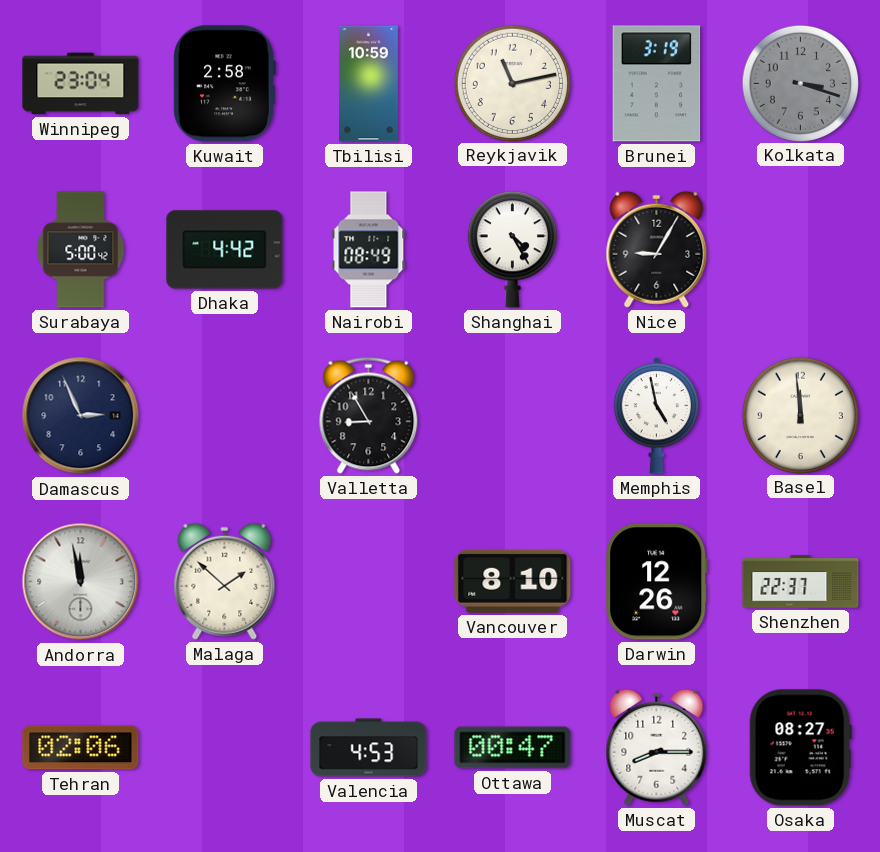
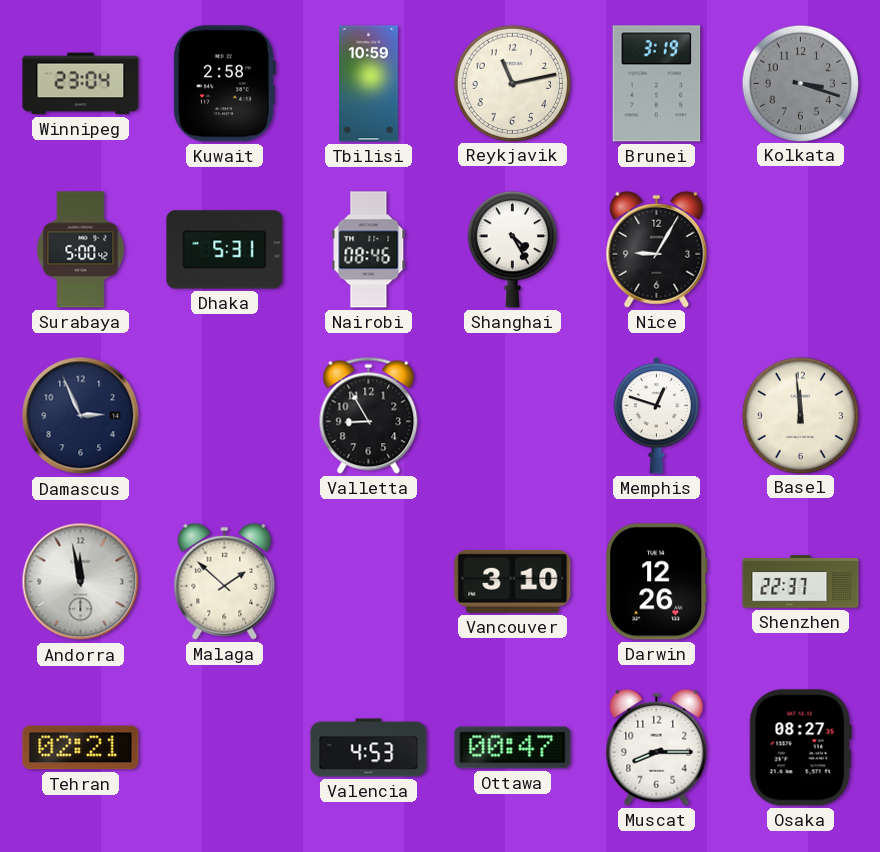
Dhaka: 4:42 -> 5:31
Nairobi: 08:49 -> 08:46
Memphis: 4:58 -> 12:48
Vancouver: 8:10 -> 3:10
Tehran: 02:06 -> 02:21
